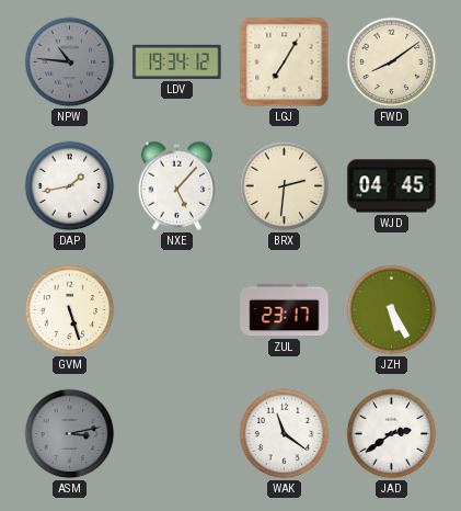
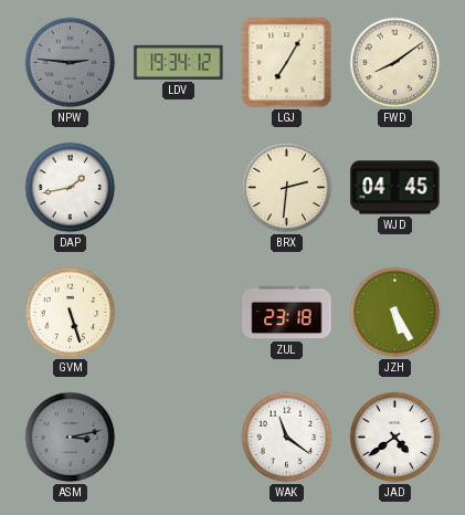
NPW: 10:46 -> 2:46
NXE: 5:07 -> none
ZUL: 23:17 -> 23:18
JAD: 2:39 -> 4:39
